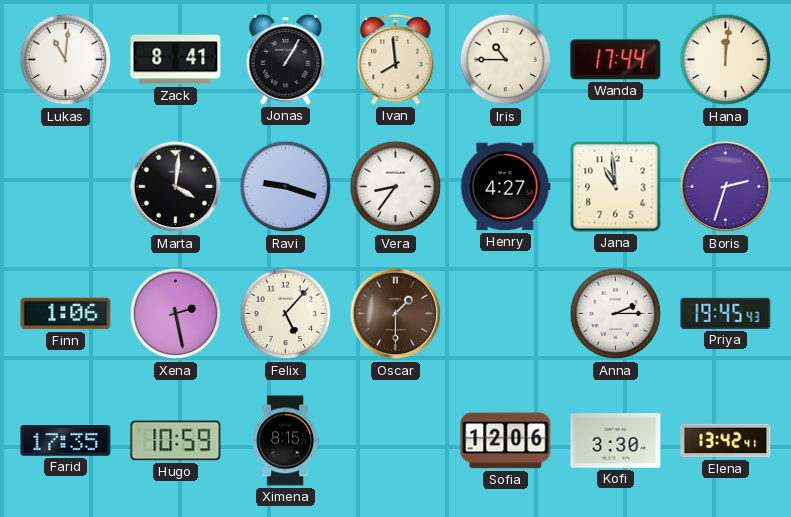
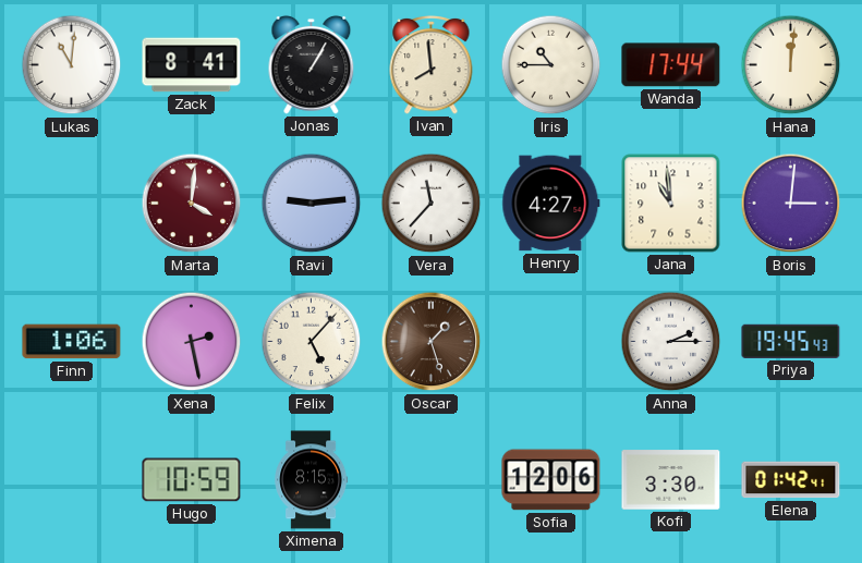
Marta dial: black -> burgundy
Ravi: 9:18 -> 9:14
Vera: 8:36 -> 11:37
Boris: 2:33 -> 3:01
Oscar: 1:30 -> 1:27
Farid: 17:35 -> none
Elena: 13:42 -> 01:42
